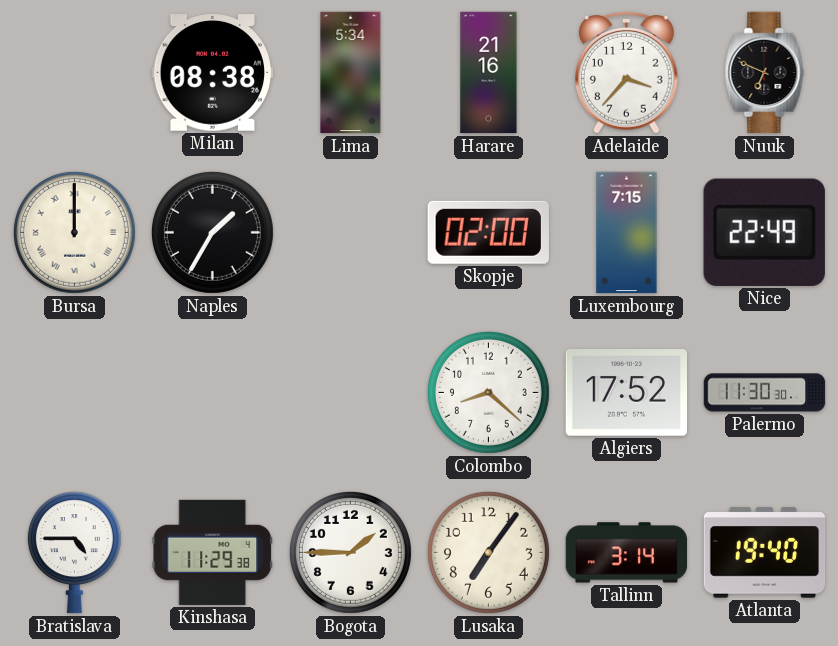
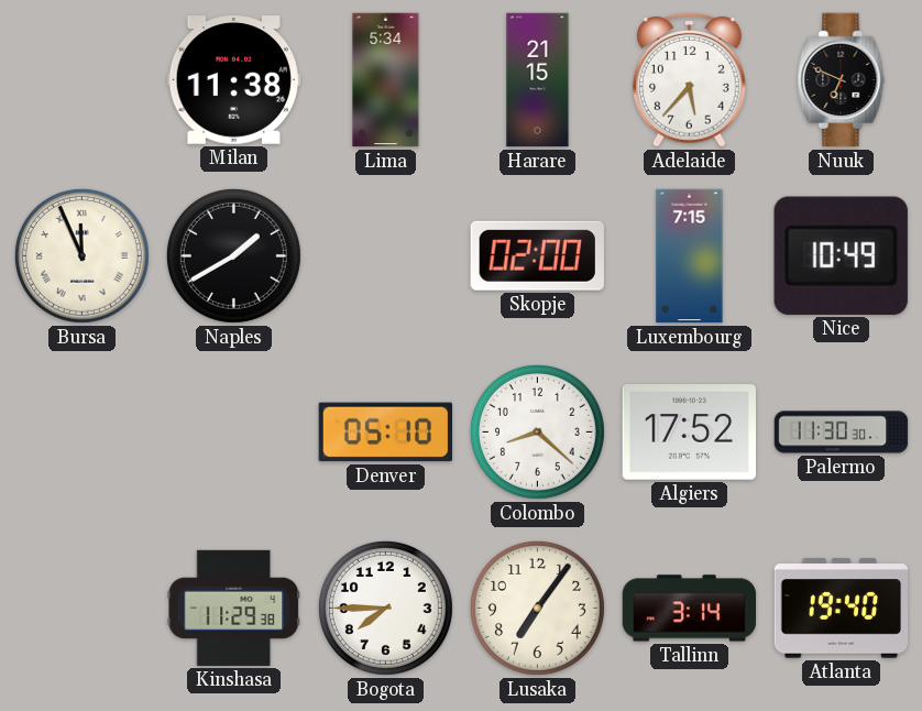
Milan: 08:38 -> 11:38
Harare: 21:16 -> 21:15
Adelaide: 3:37 -> 5:37
Bursa: 12:00 -> 11:56
Naples: 1:35 -> 1:40
Nice: 22:49 -> 10:49
Denver: none -> 05:10
Bratislava: 4:45 -> none
Bogota: 1:45 -> 7:45
